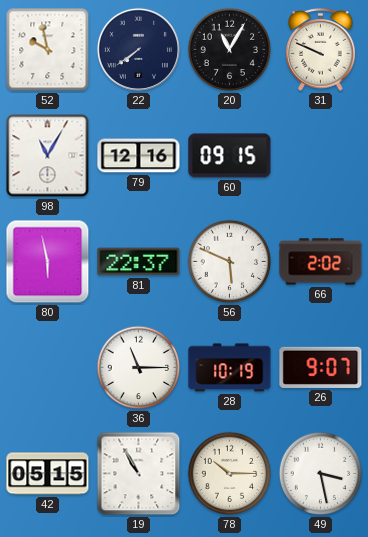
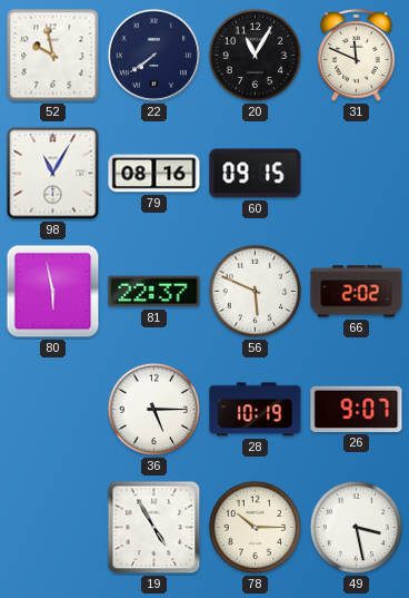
31: 9:49 -> 11:49
79: 12:16 -> 08:16
36: 11:15 -> 5:15
42: 05:15 -> none
19: 10:55 -> 4:55
